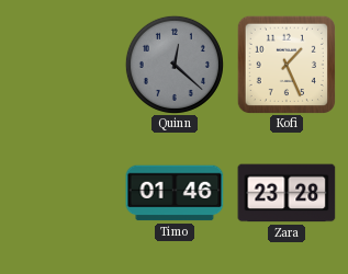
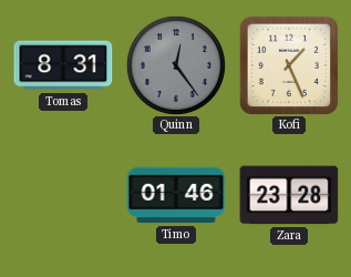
Tomas: none -> 8:31
Quinn: 12:22 -> 12:24
